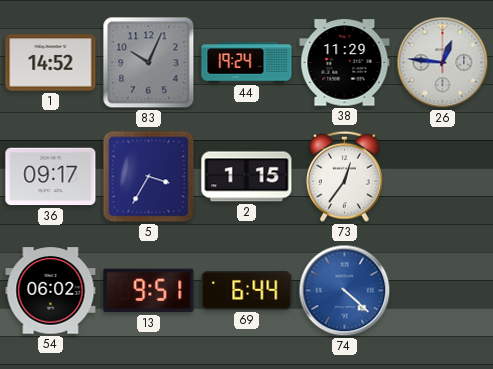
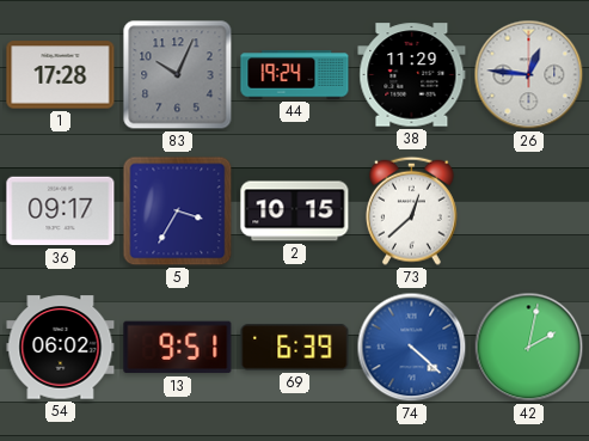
1: 14:52 -> 17:28
2: 1:15 -> 10:15
73: 12:36 -> 12:38
69: 6:44 -> 6:39
42: none -> 2:02
